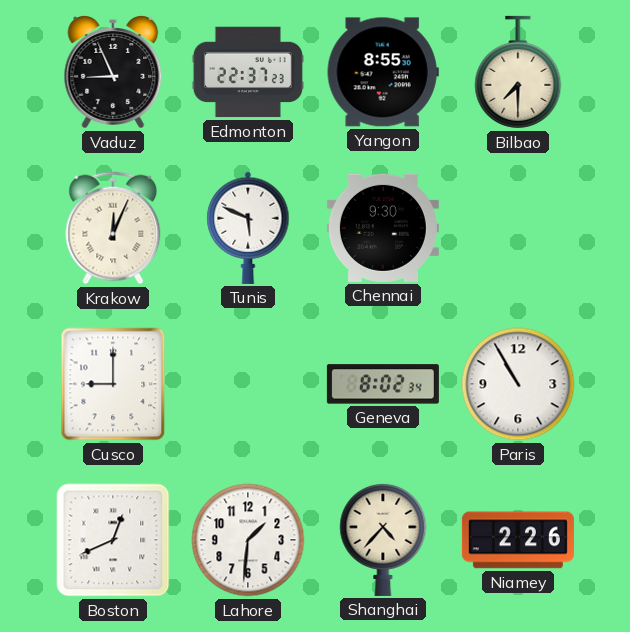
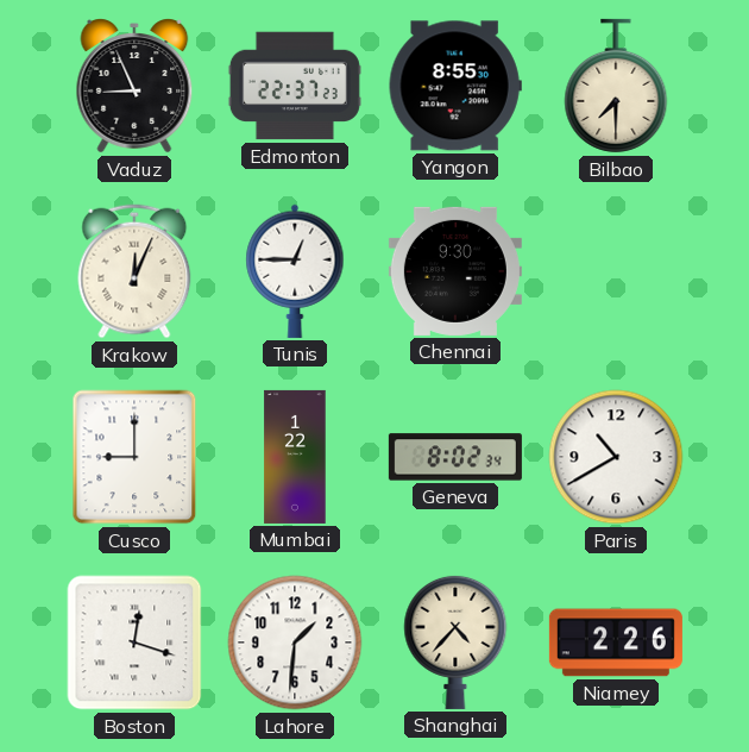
Tunis: 5:49 -> 12:45
Mumbai: none -> 1:22
Paris: 10:55 -> 10:40
Boston: 12:41 -> 12:18
